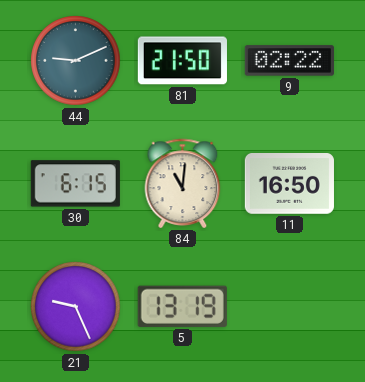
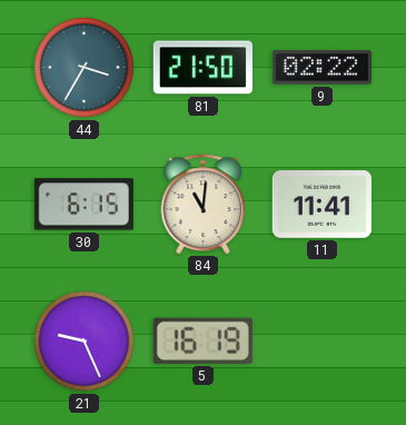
44: 9:11 -> 3:35
11: 16:50 -> 11:41
5: 13:19 -> 16:19
